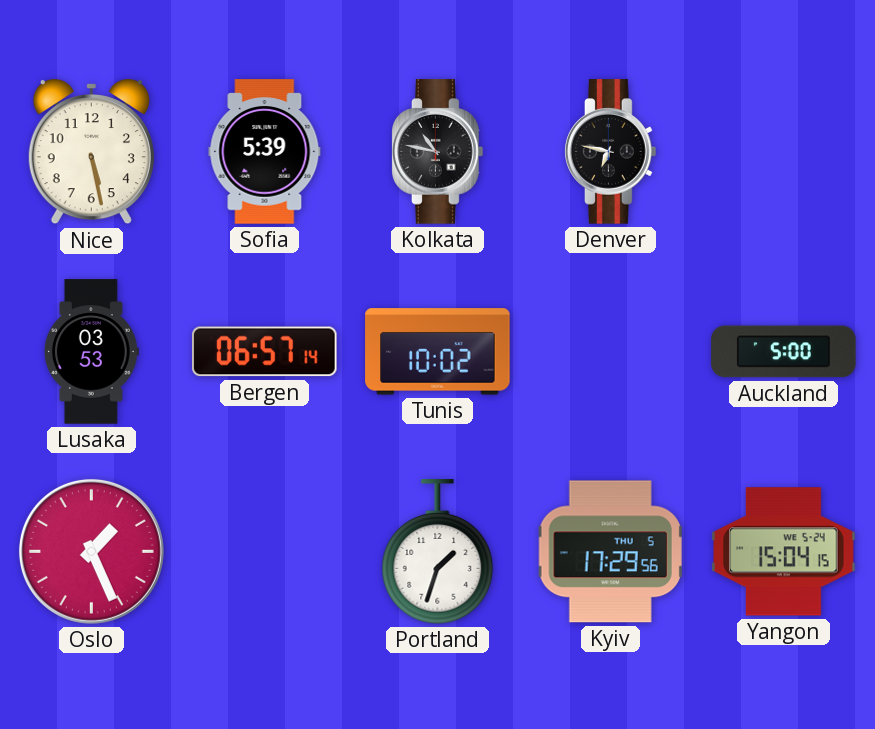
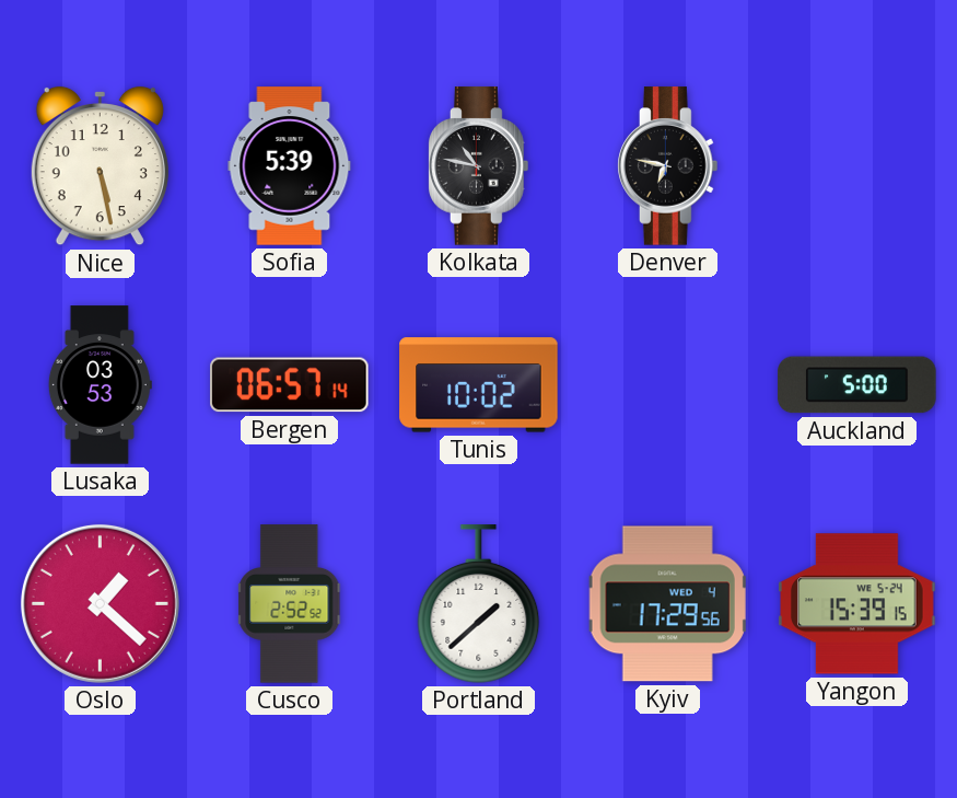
Oslo: 1:26 -> 1:22
Cusco: none -> 2:52
Portland: 1:33 -> 1:38
Kyiv date: THU 5 -> WED 4
Yangon: 15:04 -> 15:39
